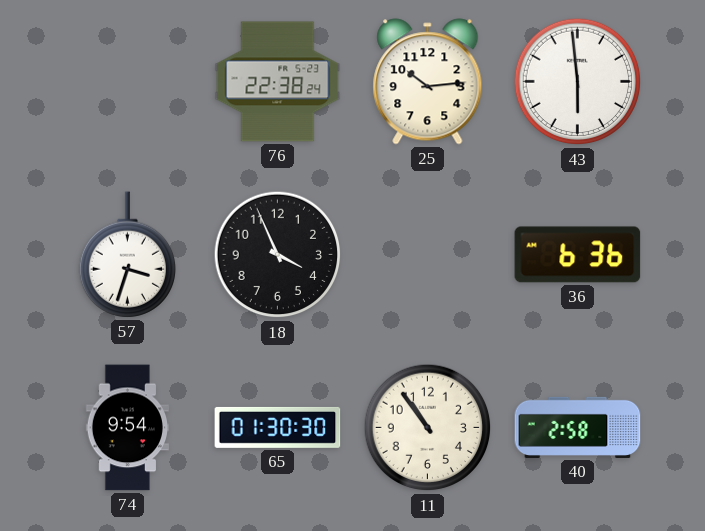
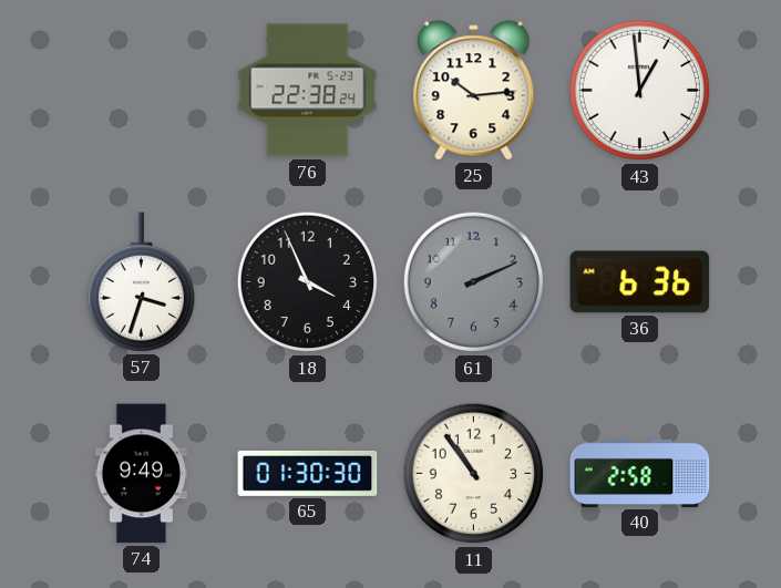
43: 5:59 -> 12:59
61: none -> 2:11
74: 9:54 -> 9:49
